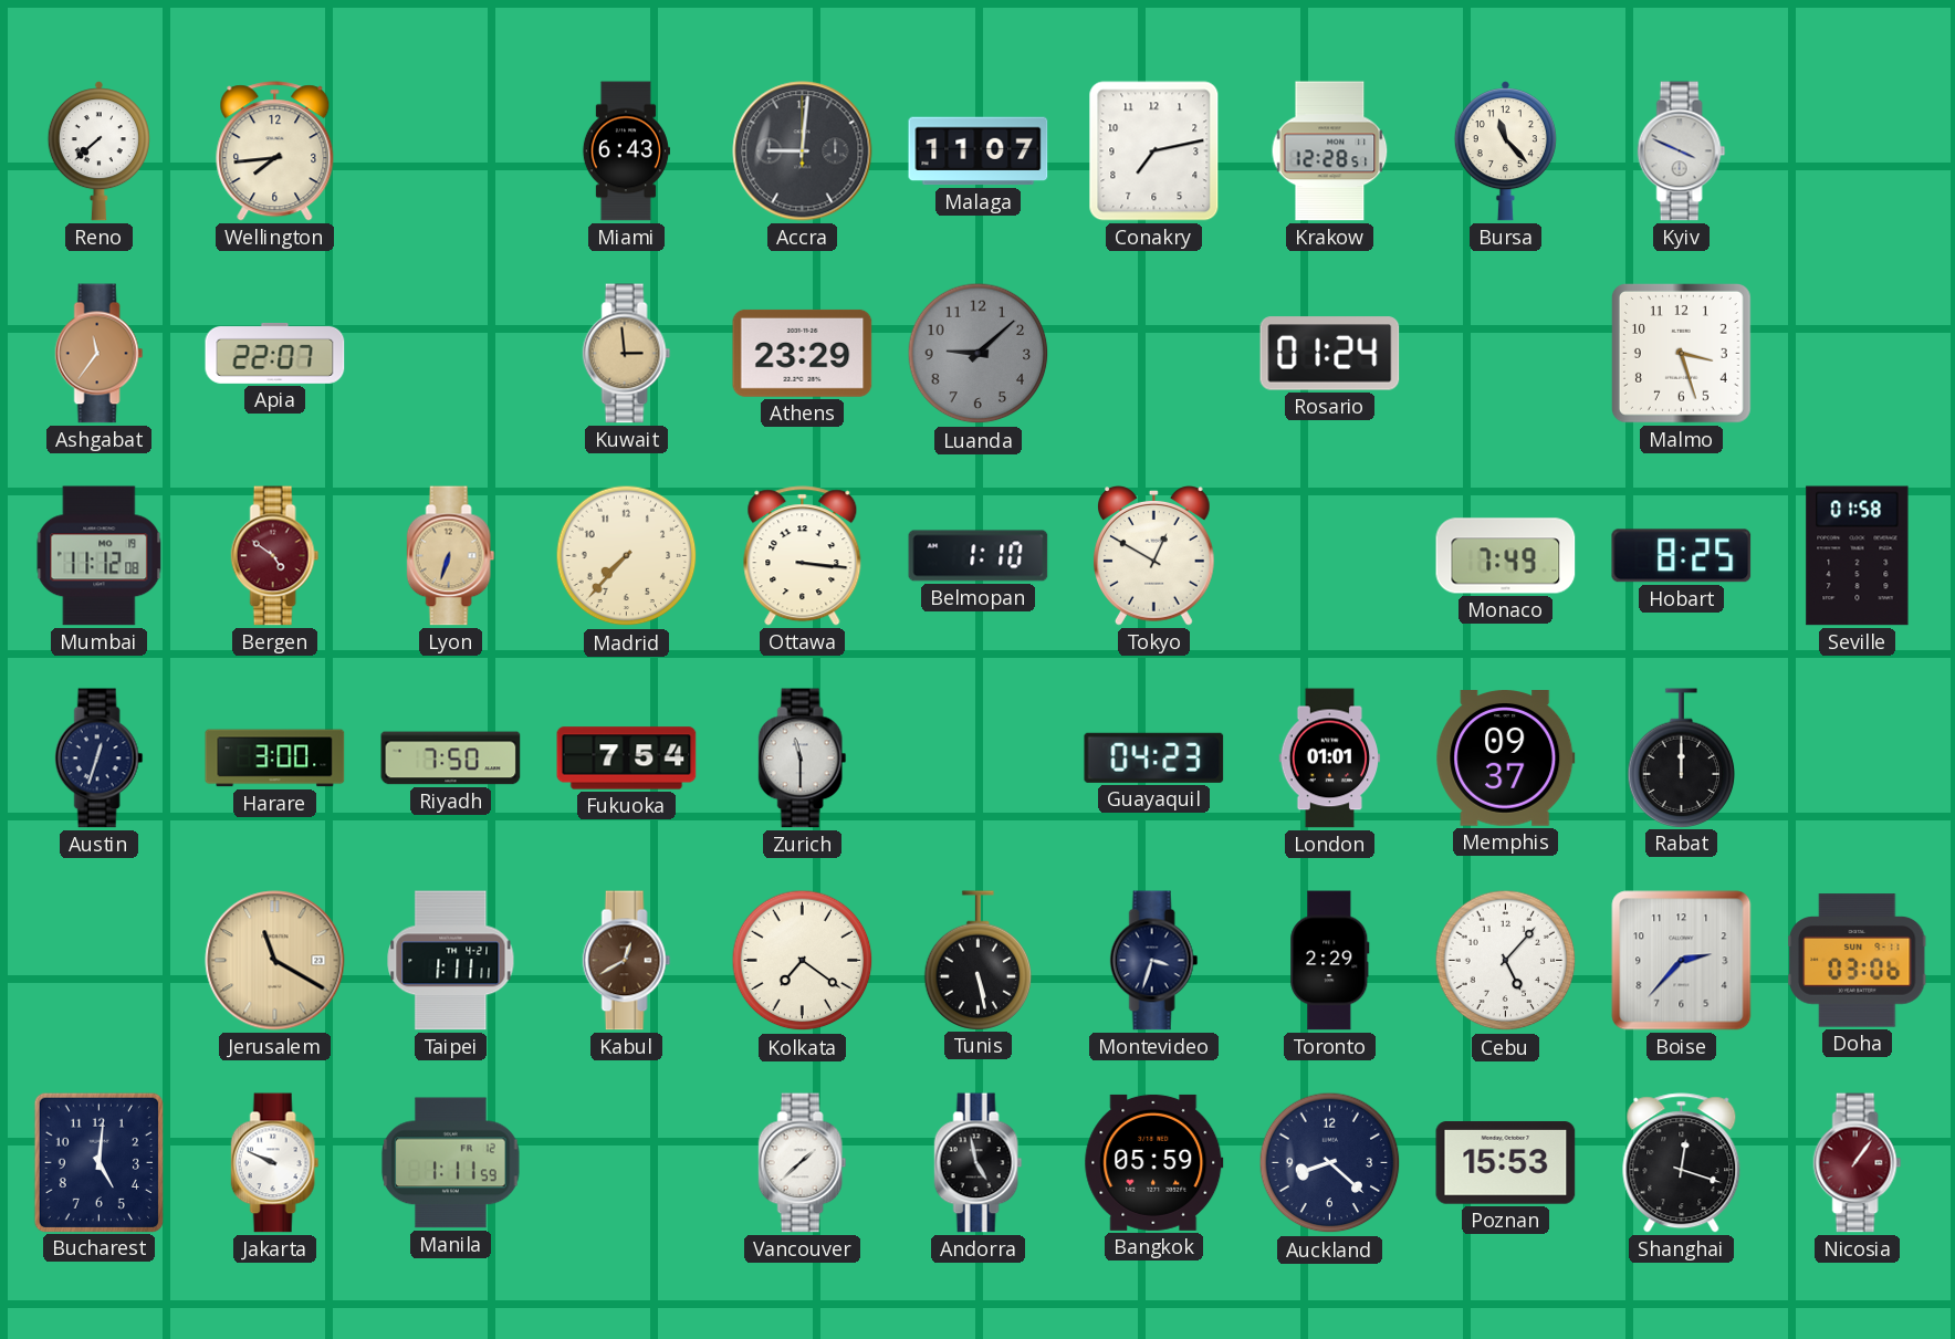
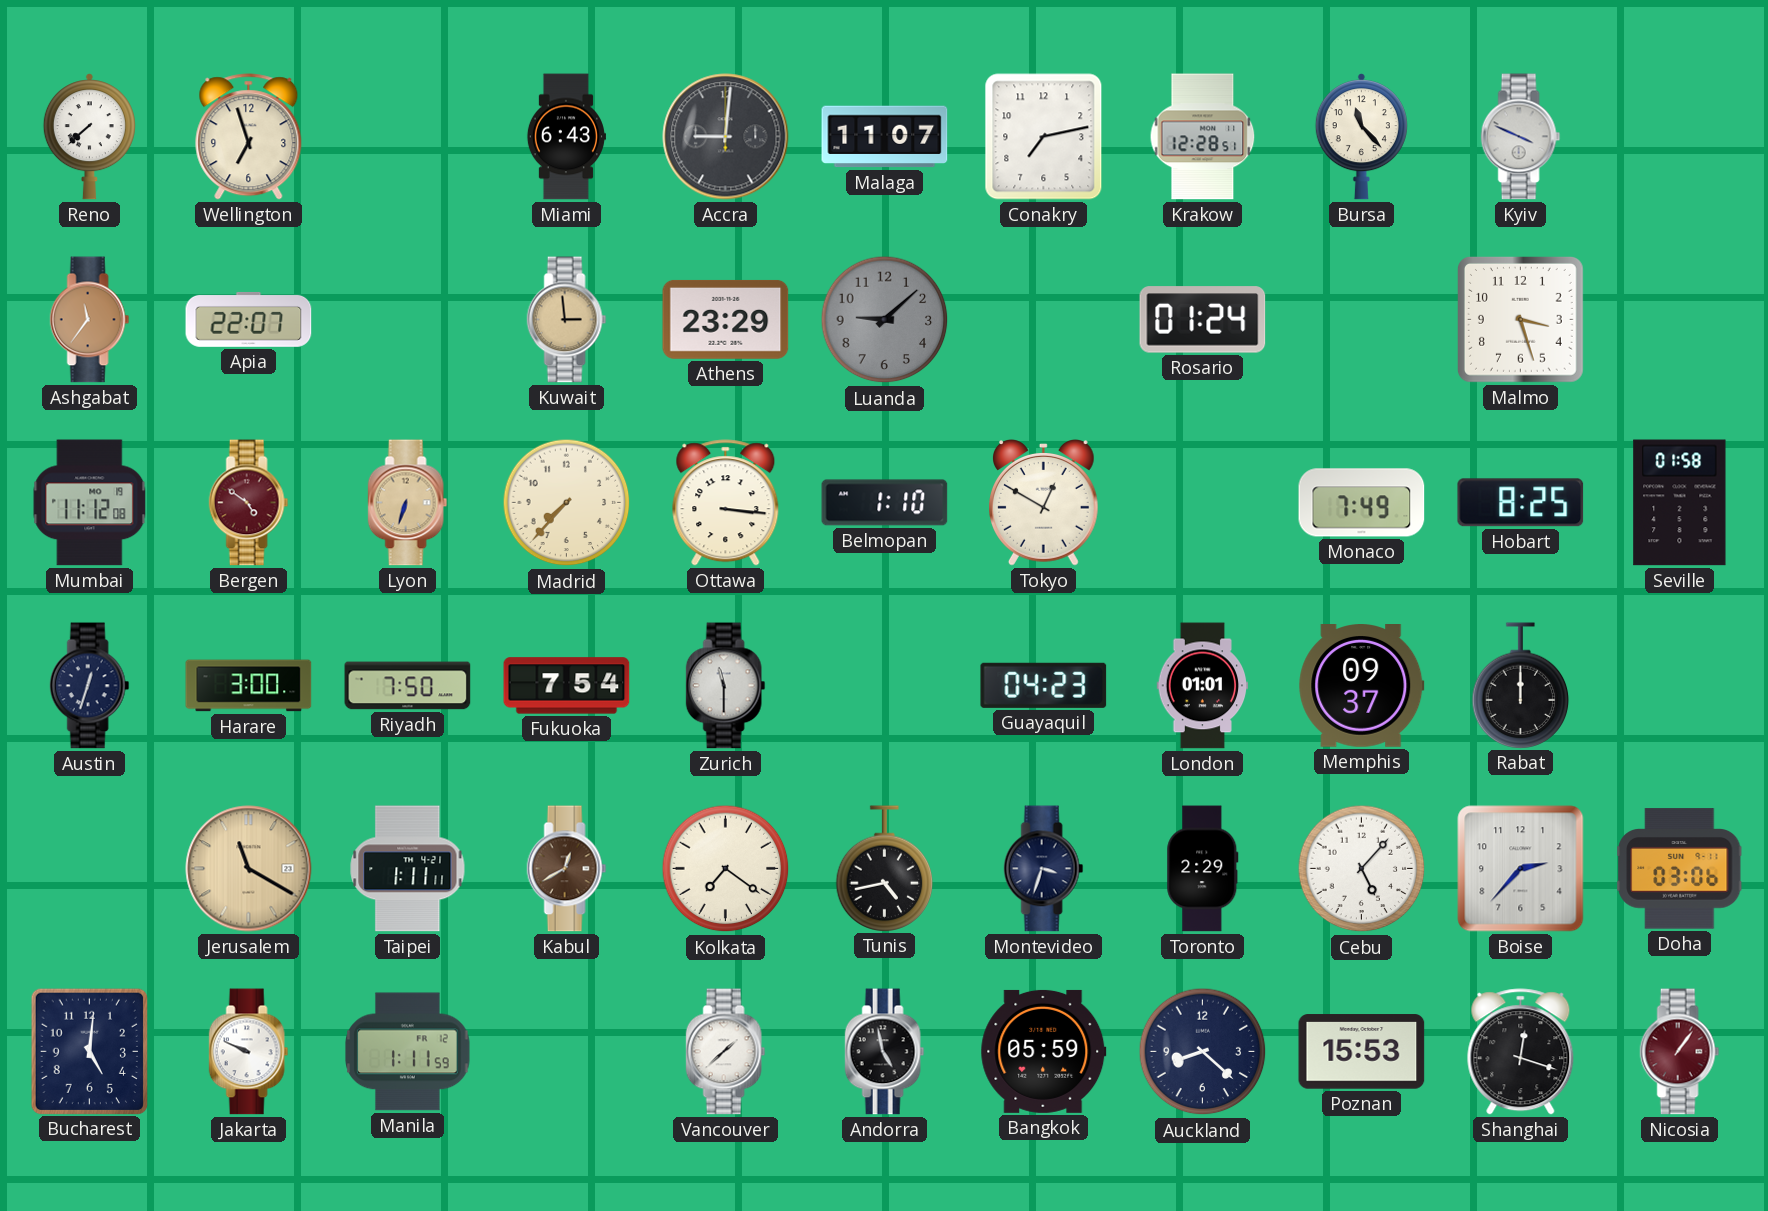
Wellington: 7:44 -> 6:57
Tunis: 5:28 -> 4:43
